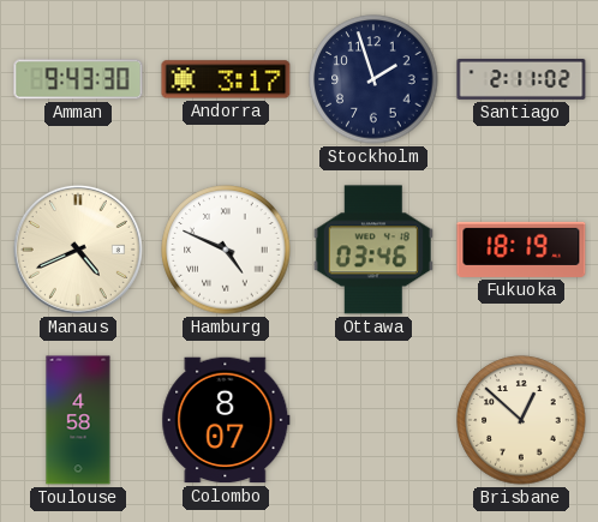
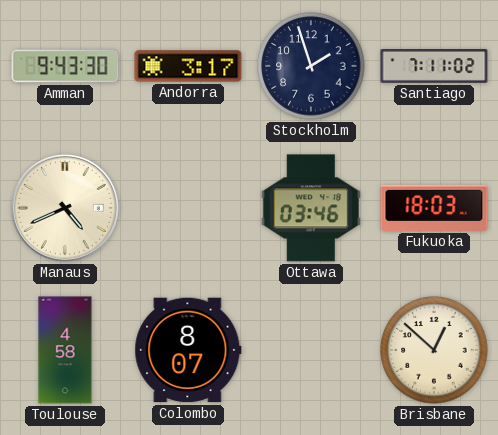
Santiago: 2:11 -> 7:11
Hamburg: 4:49 -> none
Fukuoka: 18:19 -> 18:03
